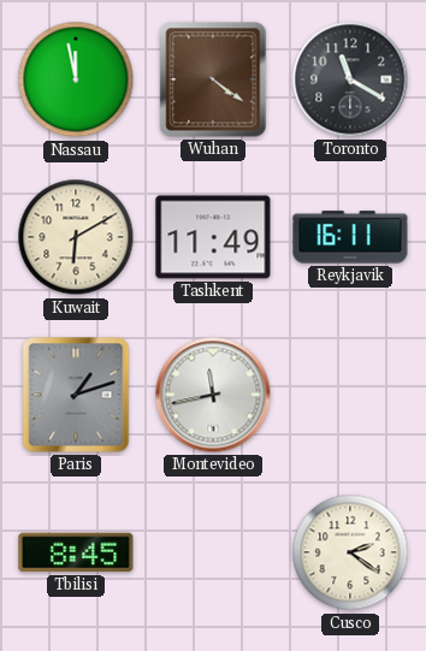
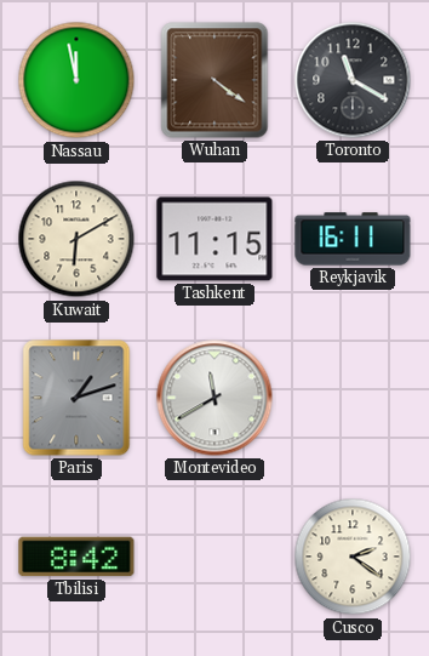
Tashkent: 11:49 -> 11:15
Montevideo: 11:43 -> 11:40
Tbilisi: 8:45 -> 8:42
